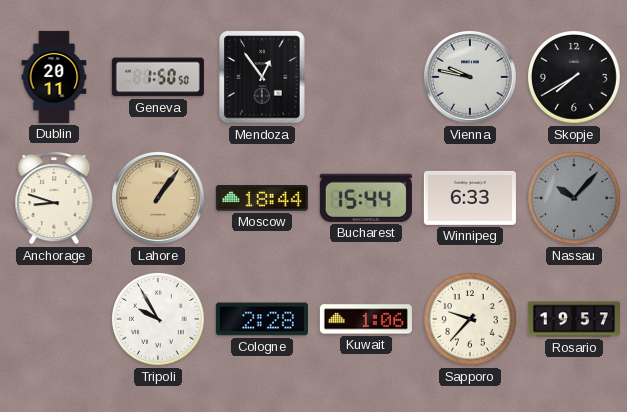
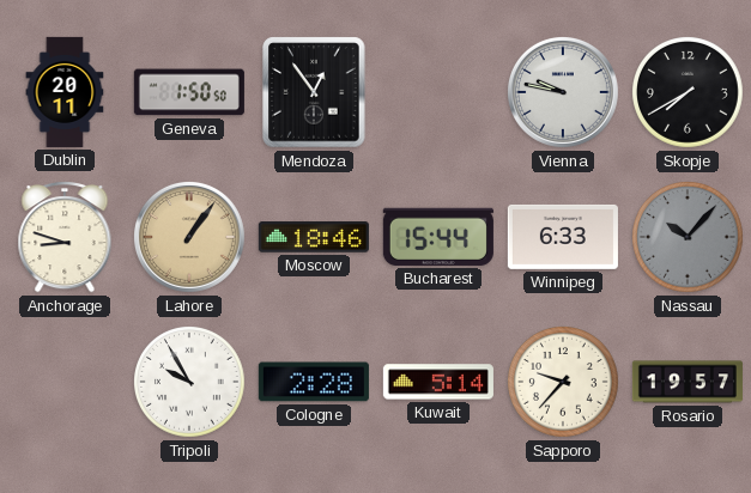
Moscow: 18:44 -> 18:46
Kuwait: 1:06 -> 5:14
